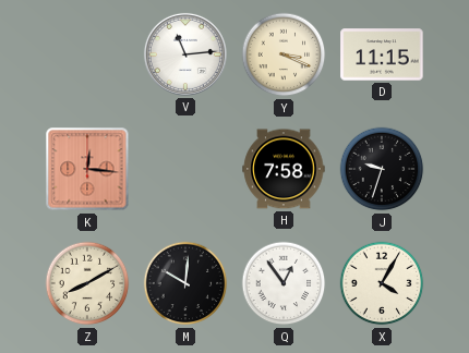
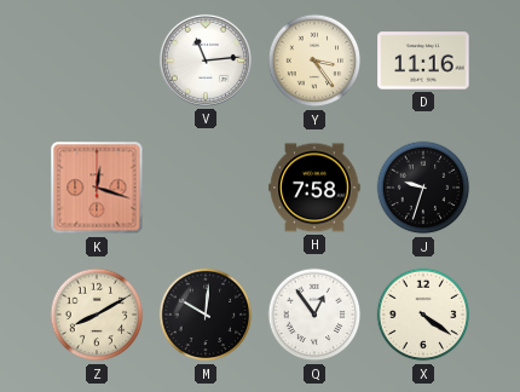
Y: 3:19 -> 3:24
D: 11:15 -> 11:16
K: 12:16 -> 12:18
X: 4:05 -> 4:21
